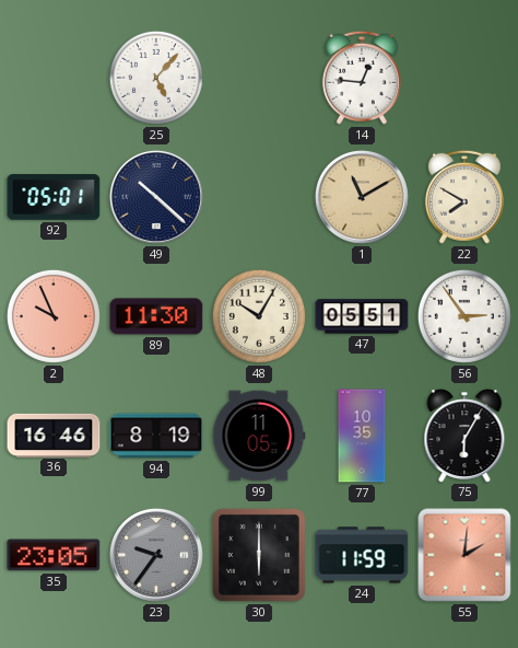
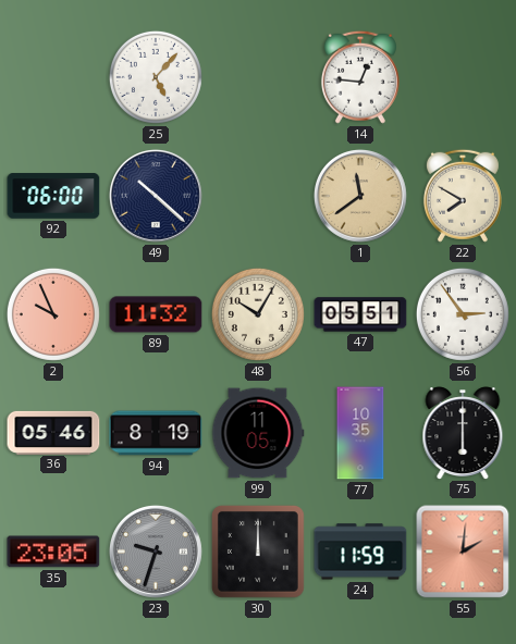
92: 05:01 -> 06:00
1: 11:10 -> 11:39
89: 11:30 -> 11:32
36: 16:46 -> 05:46
75: 6:05 -> 6:00
23: 9:36 -> 9:33
30: 6:00 -> 12:00
